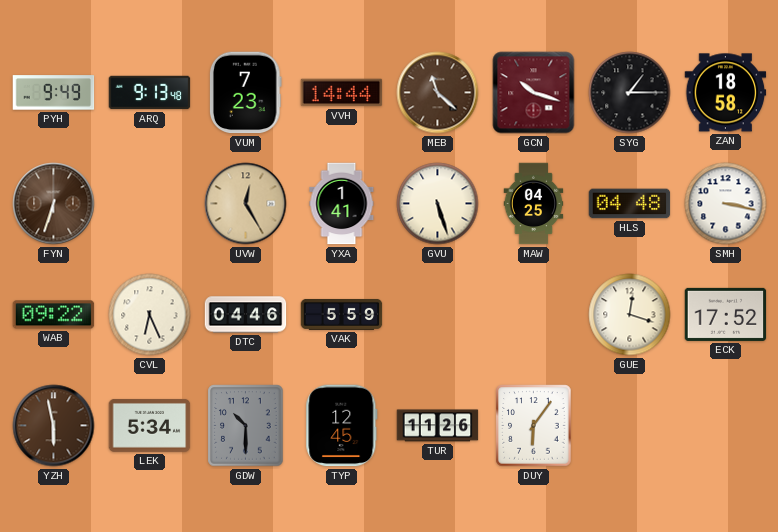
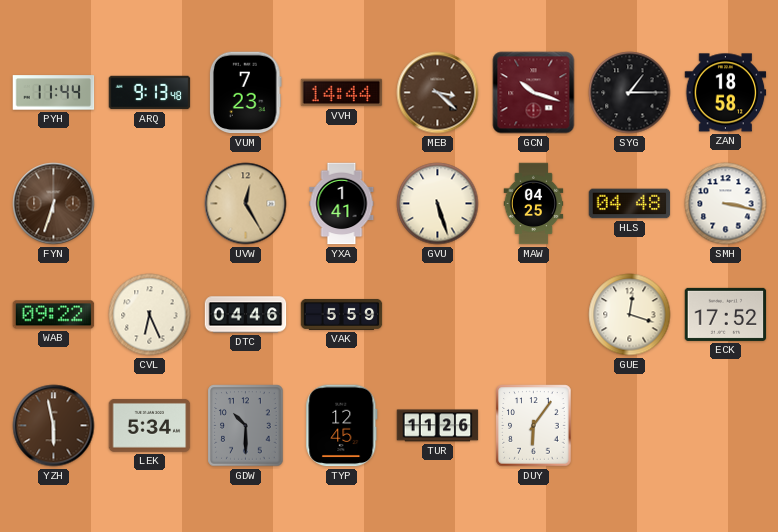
PYH: 9:49 -> 11:44
MEB: 11:22 -> 3:22
